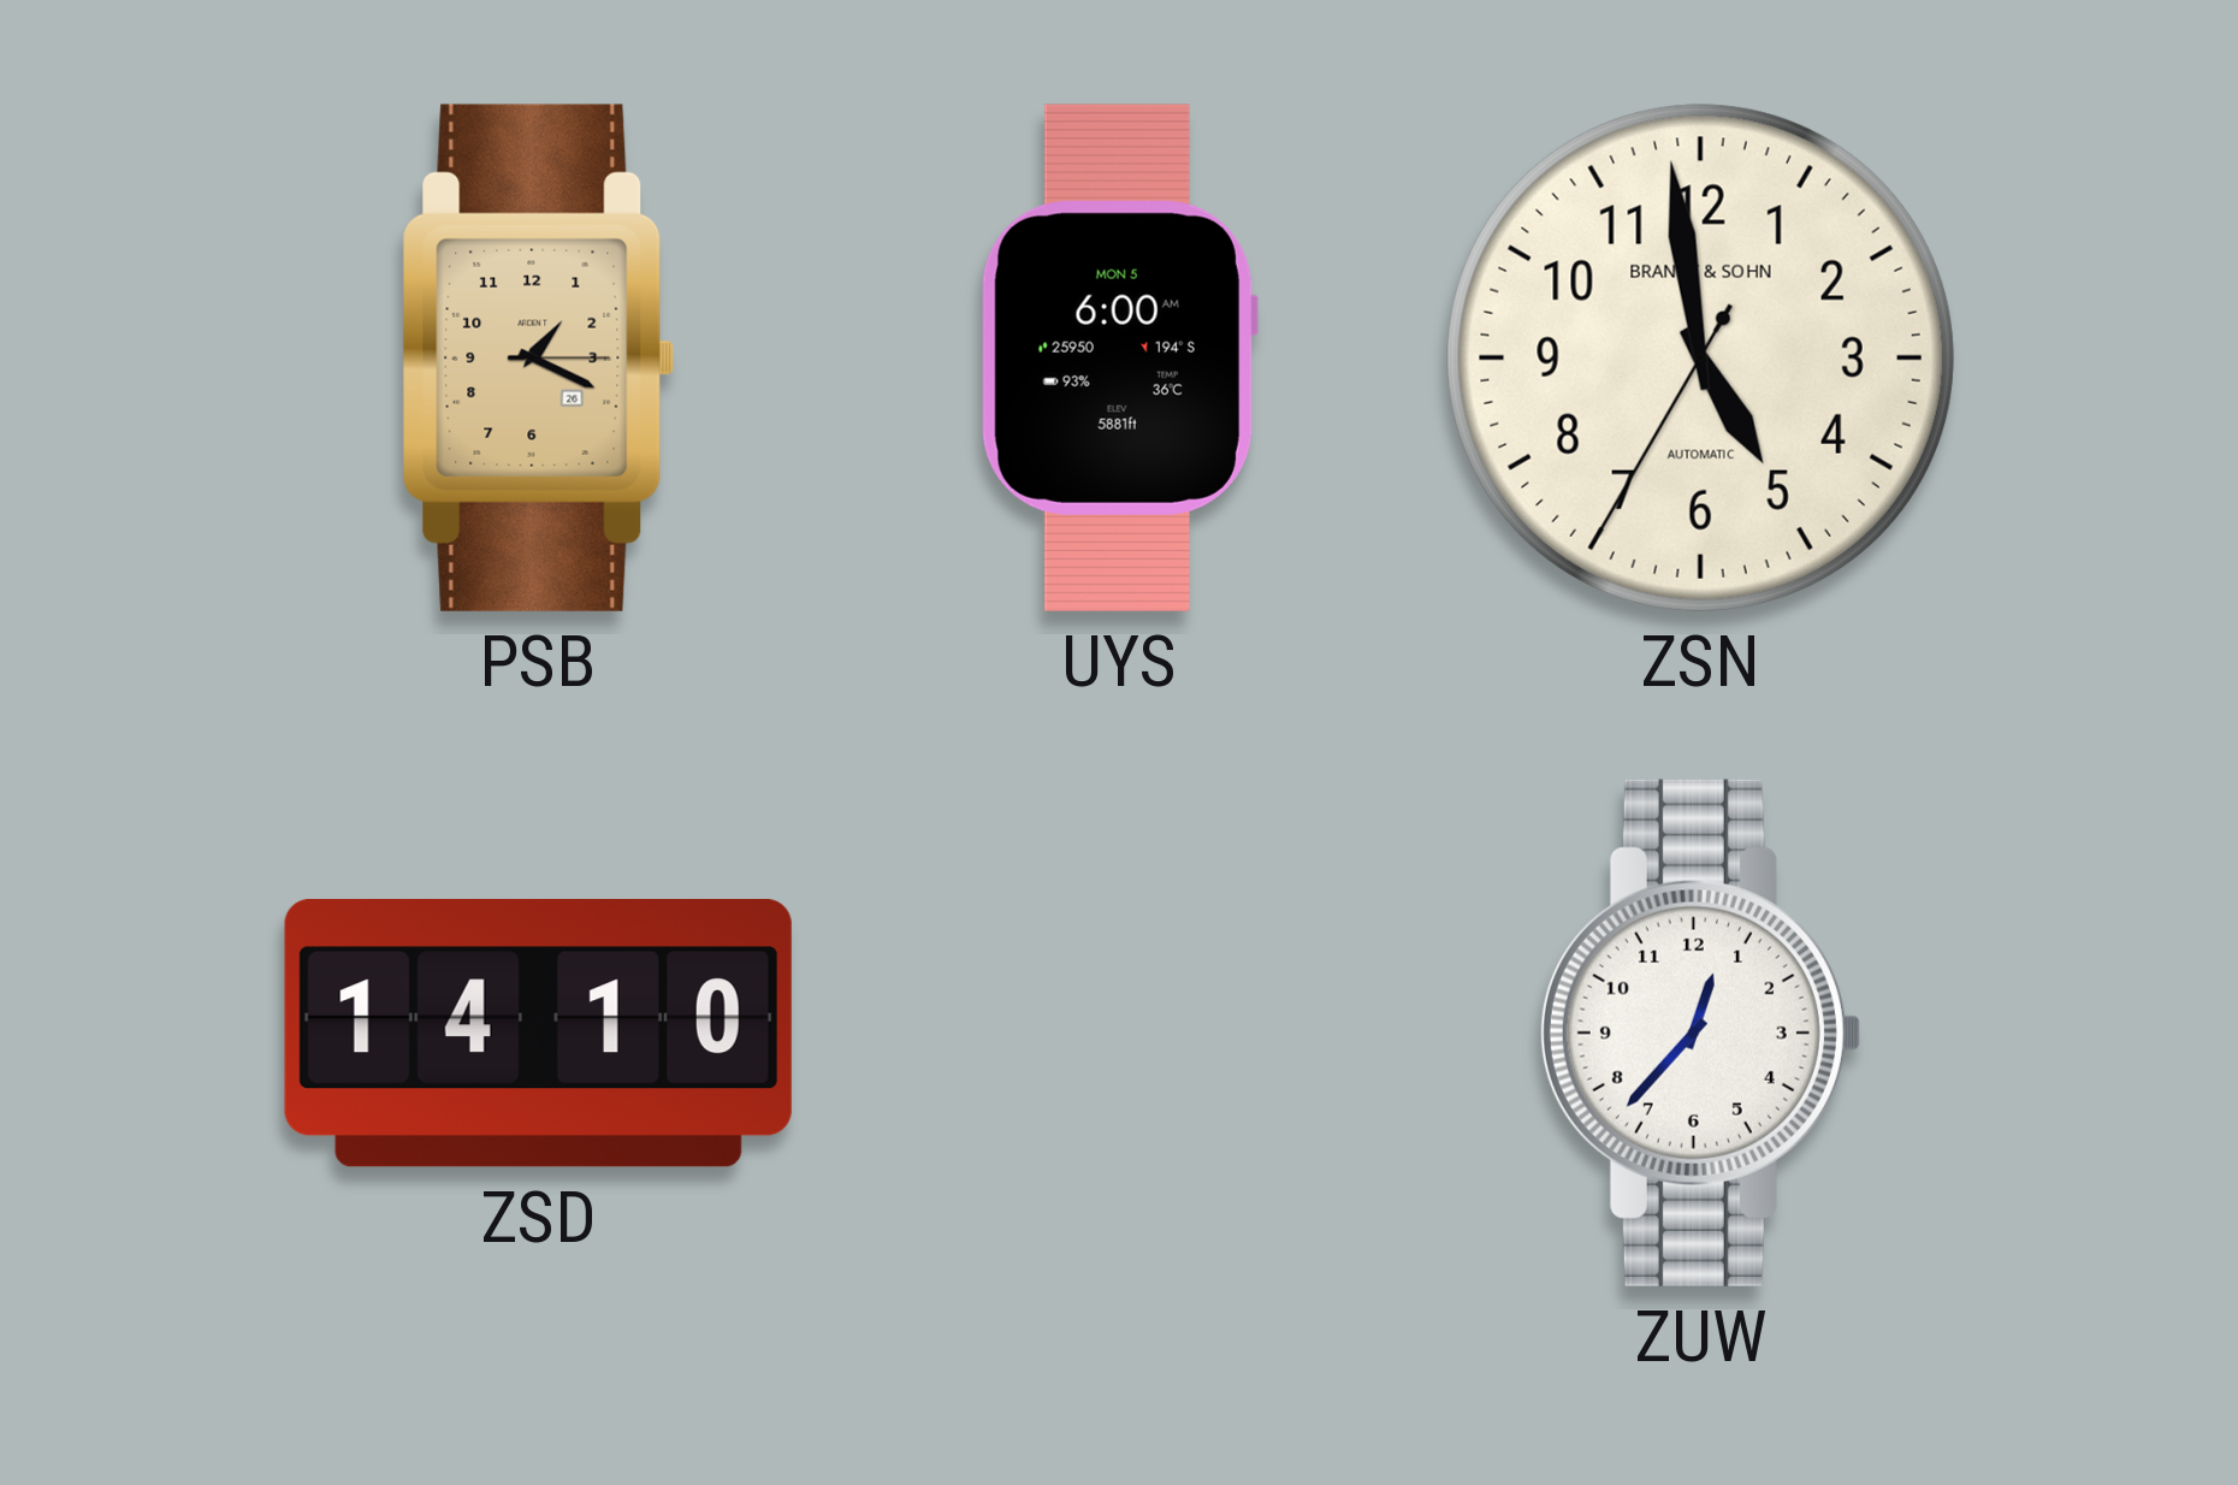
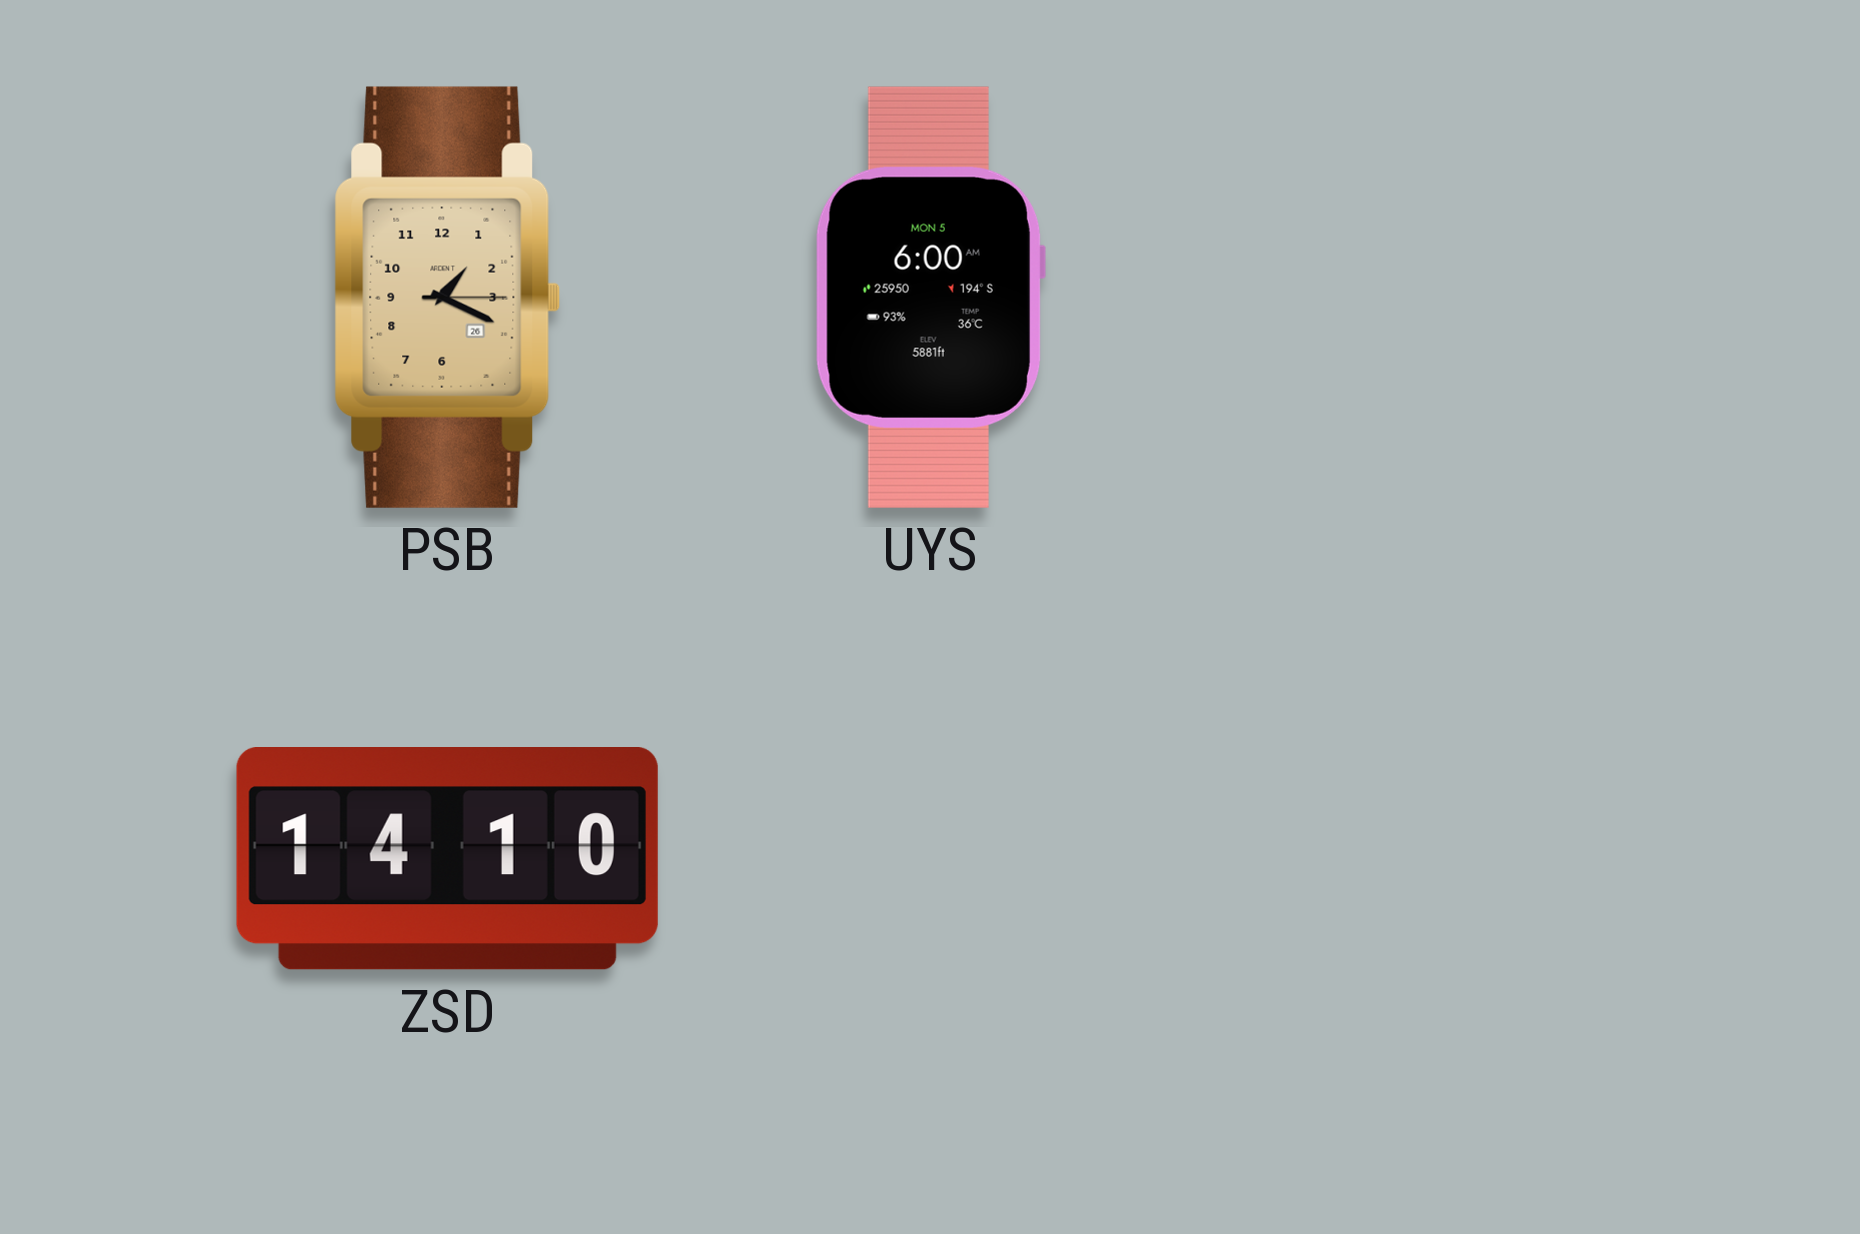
ZSN: 4:58 -> none
ZUW: 12:37 -> none
